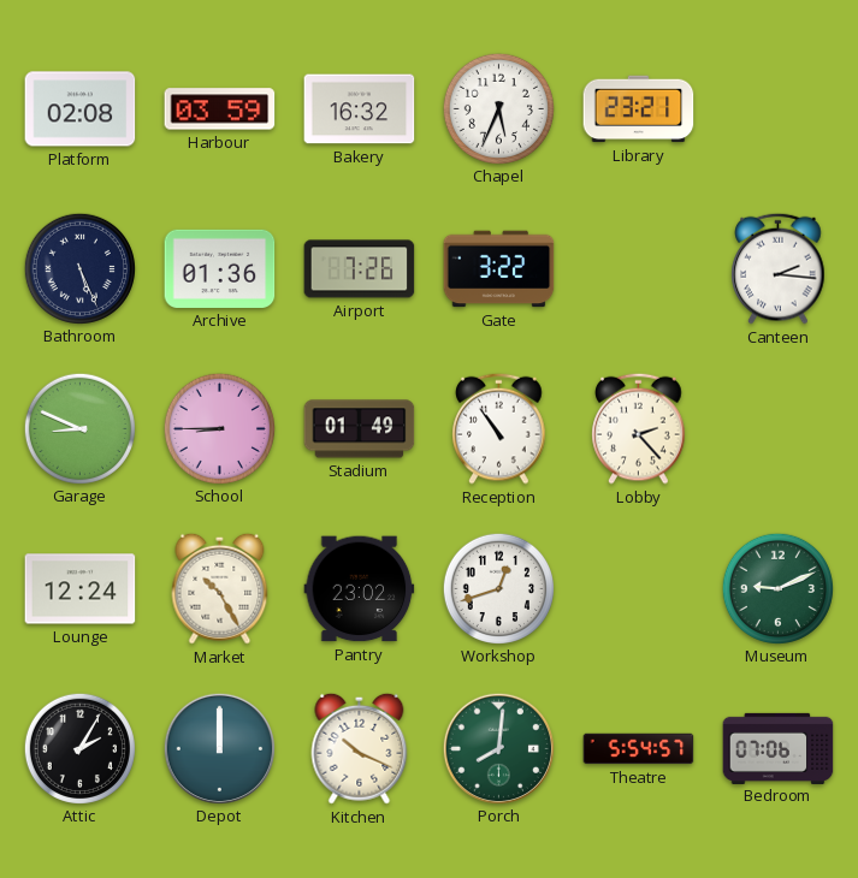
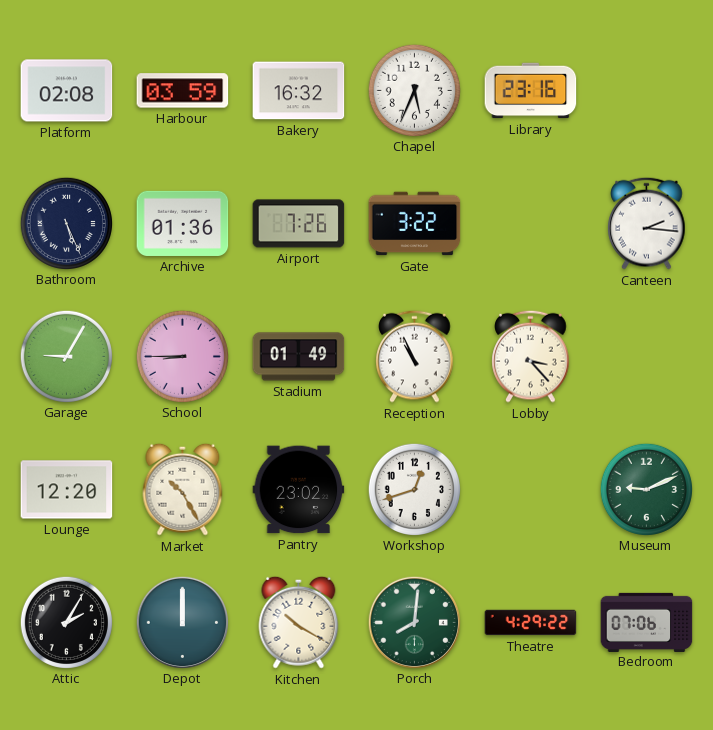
Library: 23:21 -> 23:16
Garage: 8:49 -> 9:05
Reception: 10:54 -> 10:56
Lobby: 2:23 -> 3:23
Lounge: 12:24 -> 12:20
Kitchen: 10:19 -> 10:20
Theatre: 5:54 -> 4:29
